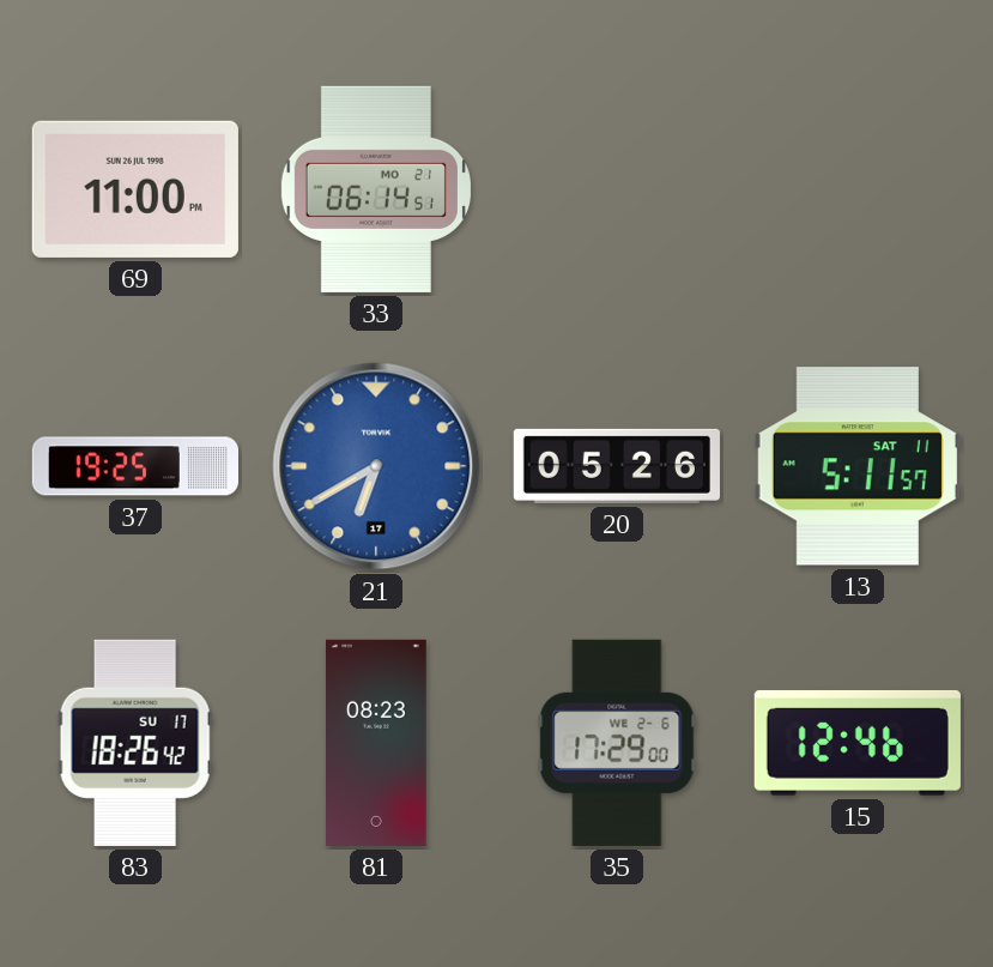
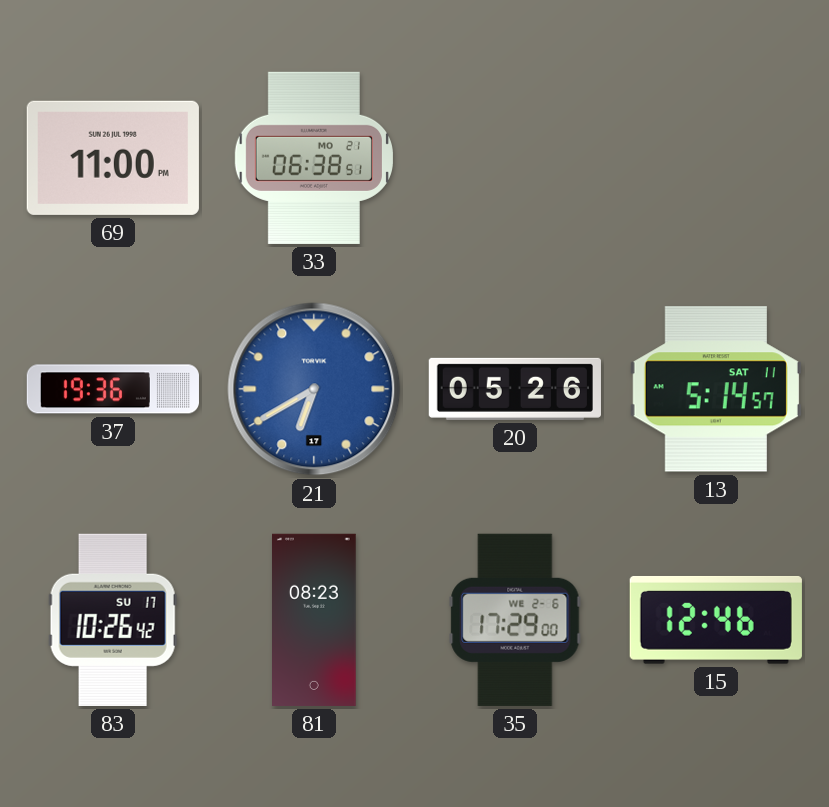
33: 06:14 -> 06:38
37: 19:25 -> 19:36
13: 5:11 -> 5:14
83: 18:26 -> 10:26
